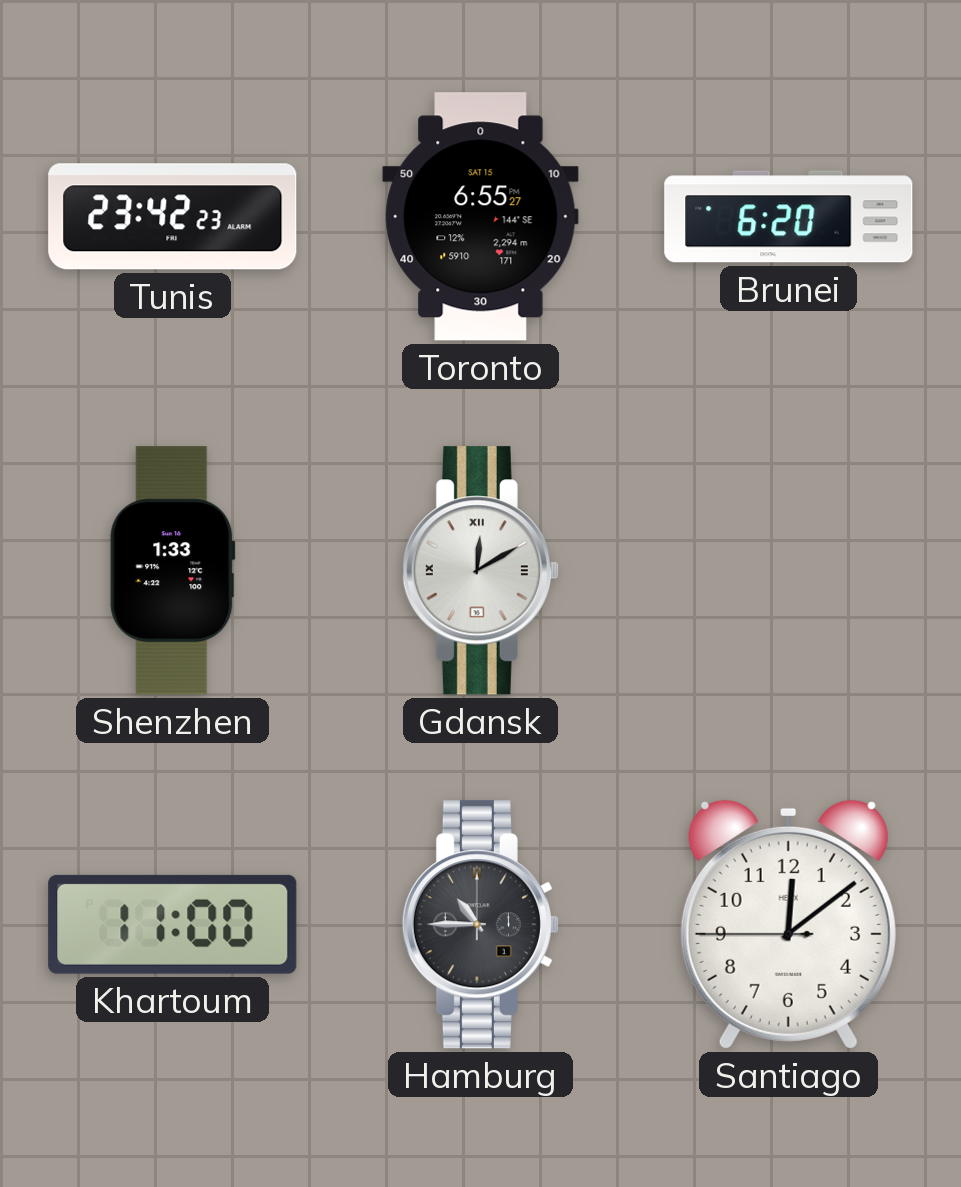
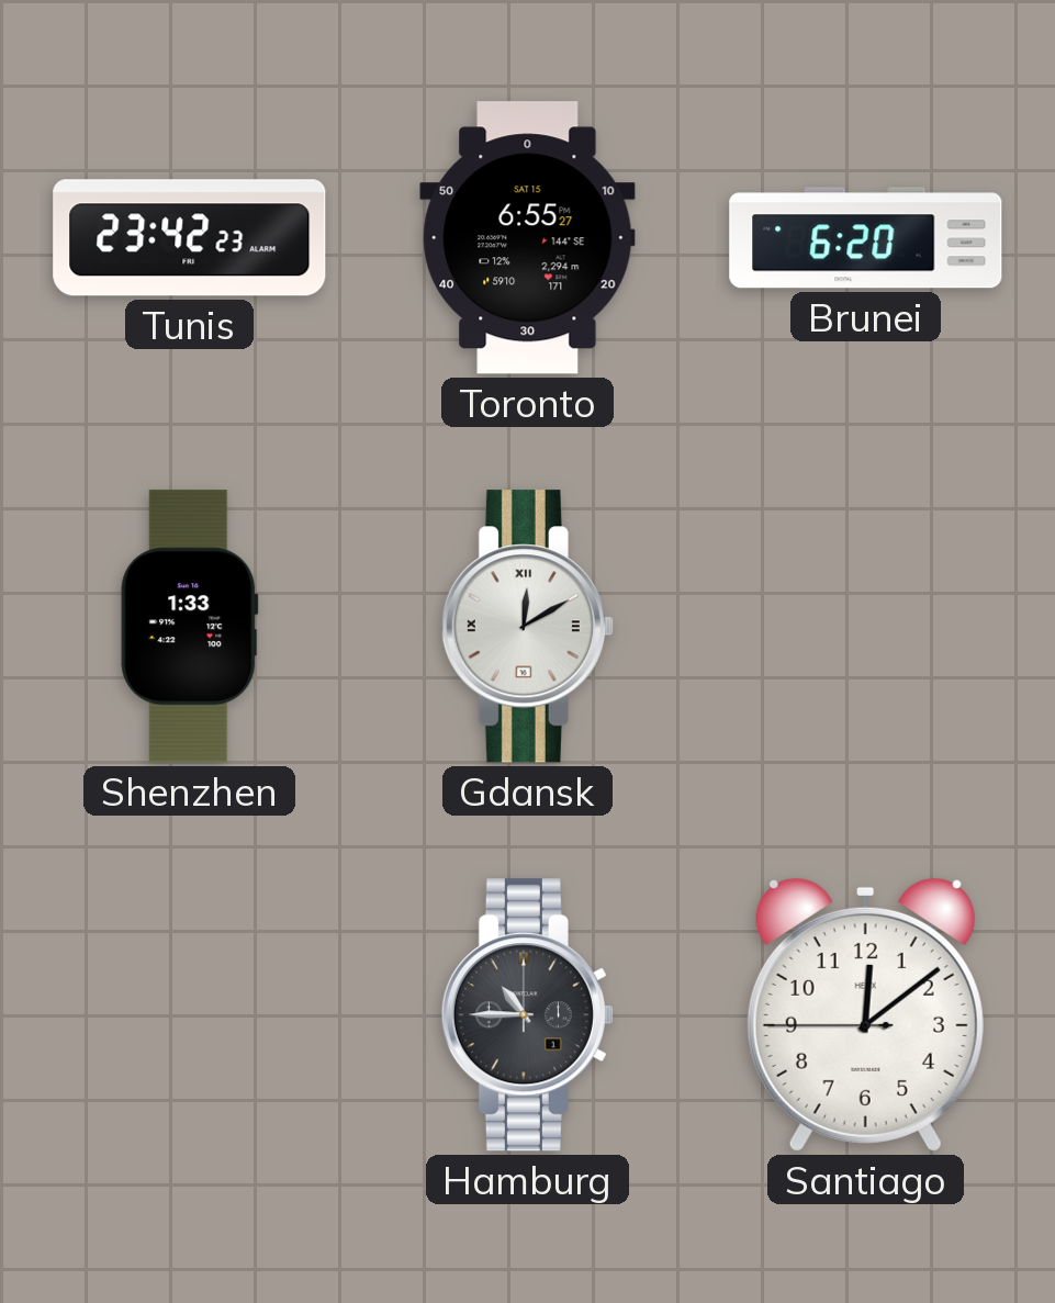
Khartoum: 11:00 -> none
